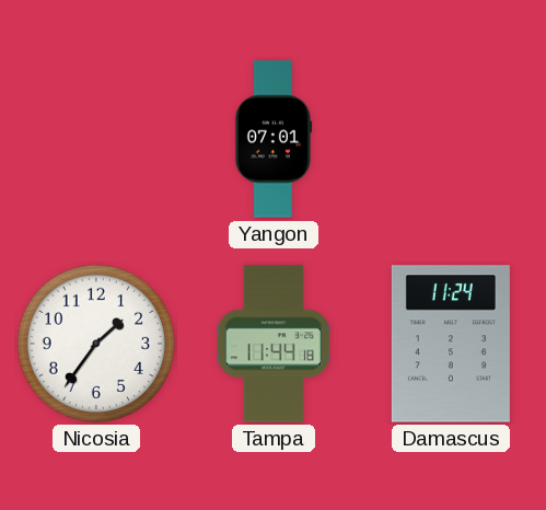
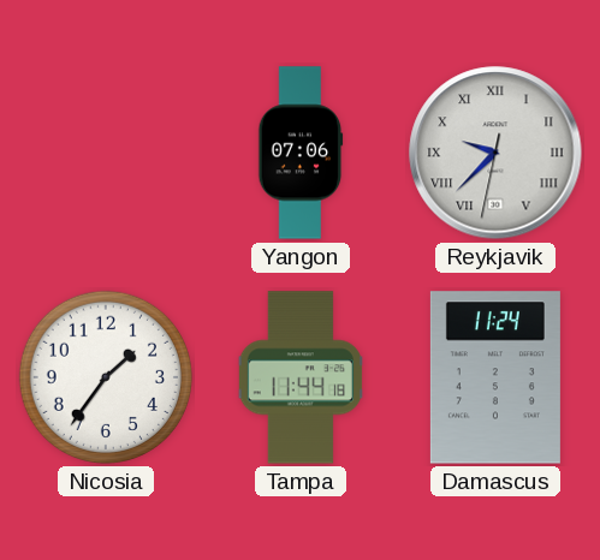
Yangon: 07:01 -> 07:06
Reykjavik: none -> 9:37
